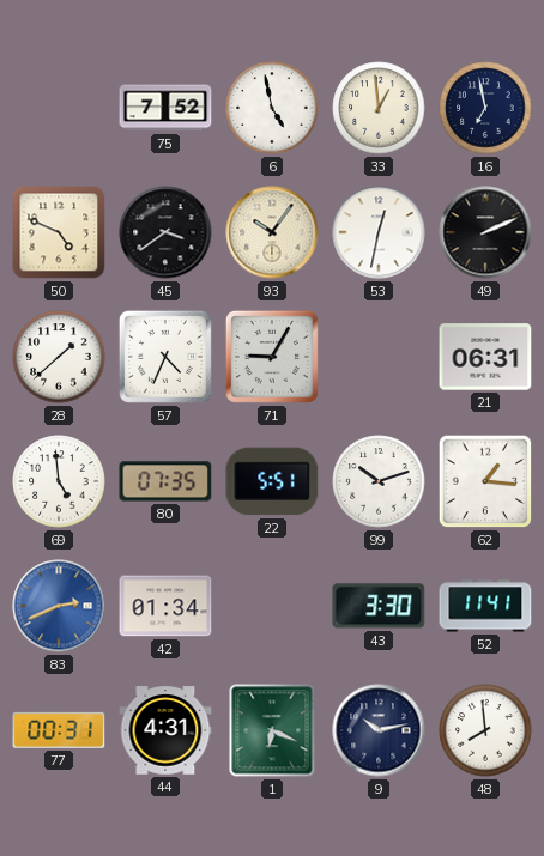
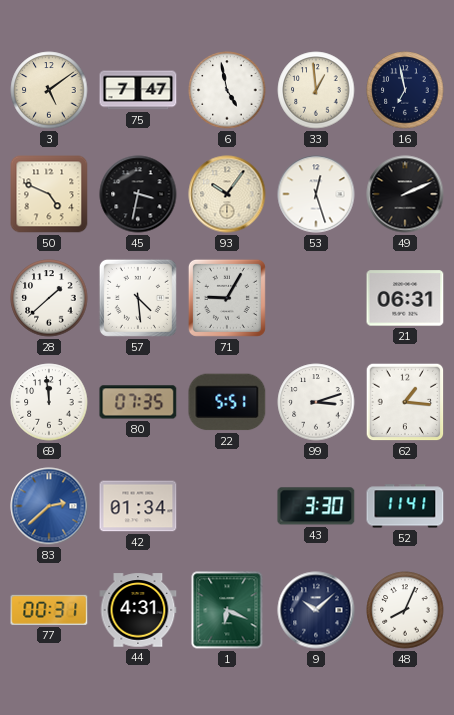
3: none -> 5:09
75: 7:52 -> 7:47
45: 3:39 -> 3:32
53: 12:32 -> 12:27
57: 4:34 -> 4:29
69: 4:59 -> 11:59
99: 10:12 -> 3:12
83: 2:41 -> 2:38
9: 10:13 -> 10:08
48: 7:59 -> 8:04
